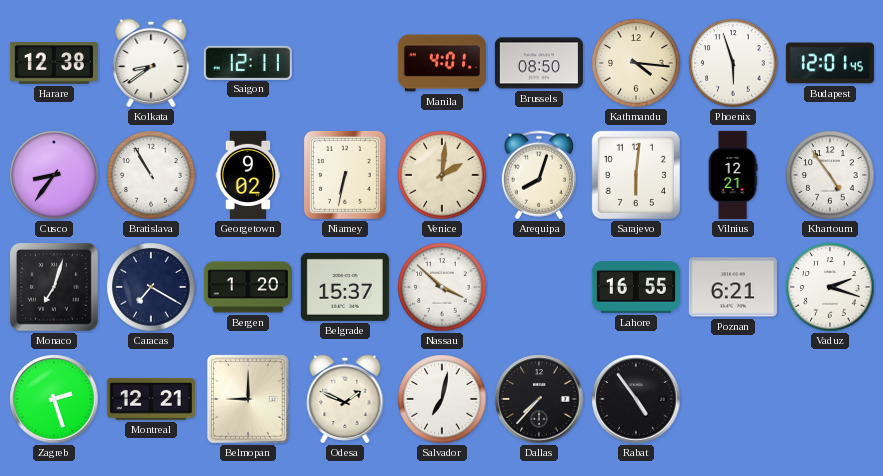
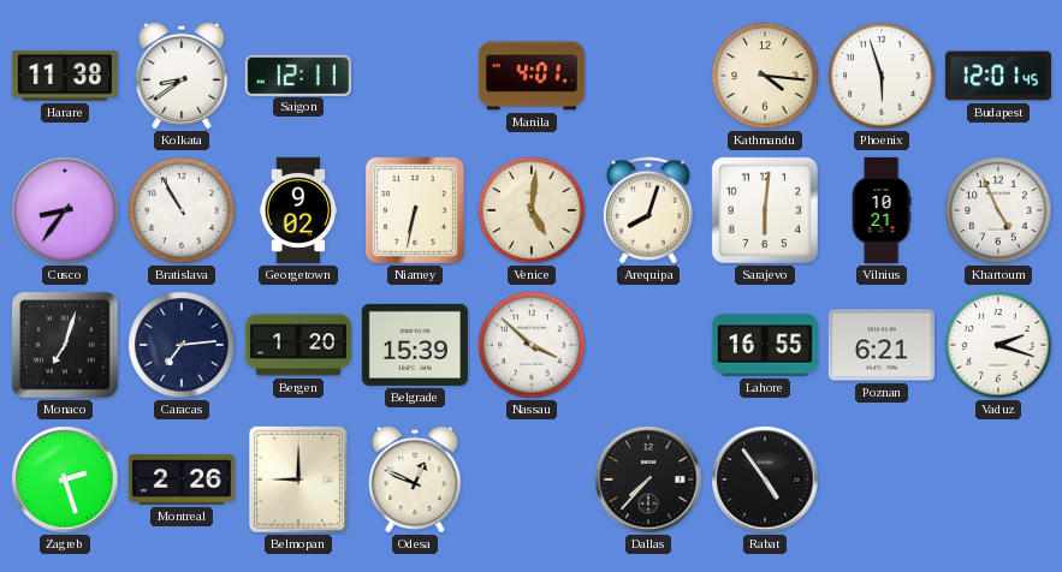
Harare: 12:38 -> 11:38
Brussels: 08:50 -> none
Venice: 2:01 -> 5:01
Vilnius: 12:21 -> 10:21
Khartoum: 4:54 -> 4:56
Caracas: 7:20 -> 7:14
Belgrade: 15:37 -> 15:39
Montreal: 12:21 -> 2:26
Odesa: 1:49 -> 12:49
Salvador: 7:02 -> none
